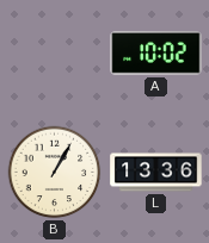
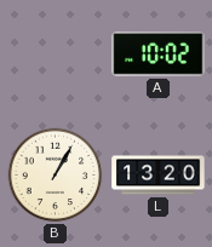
L: 13:36 -> 13:20
